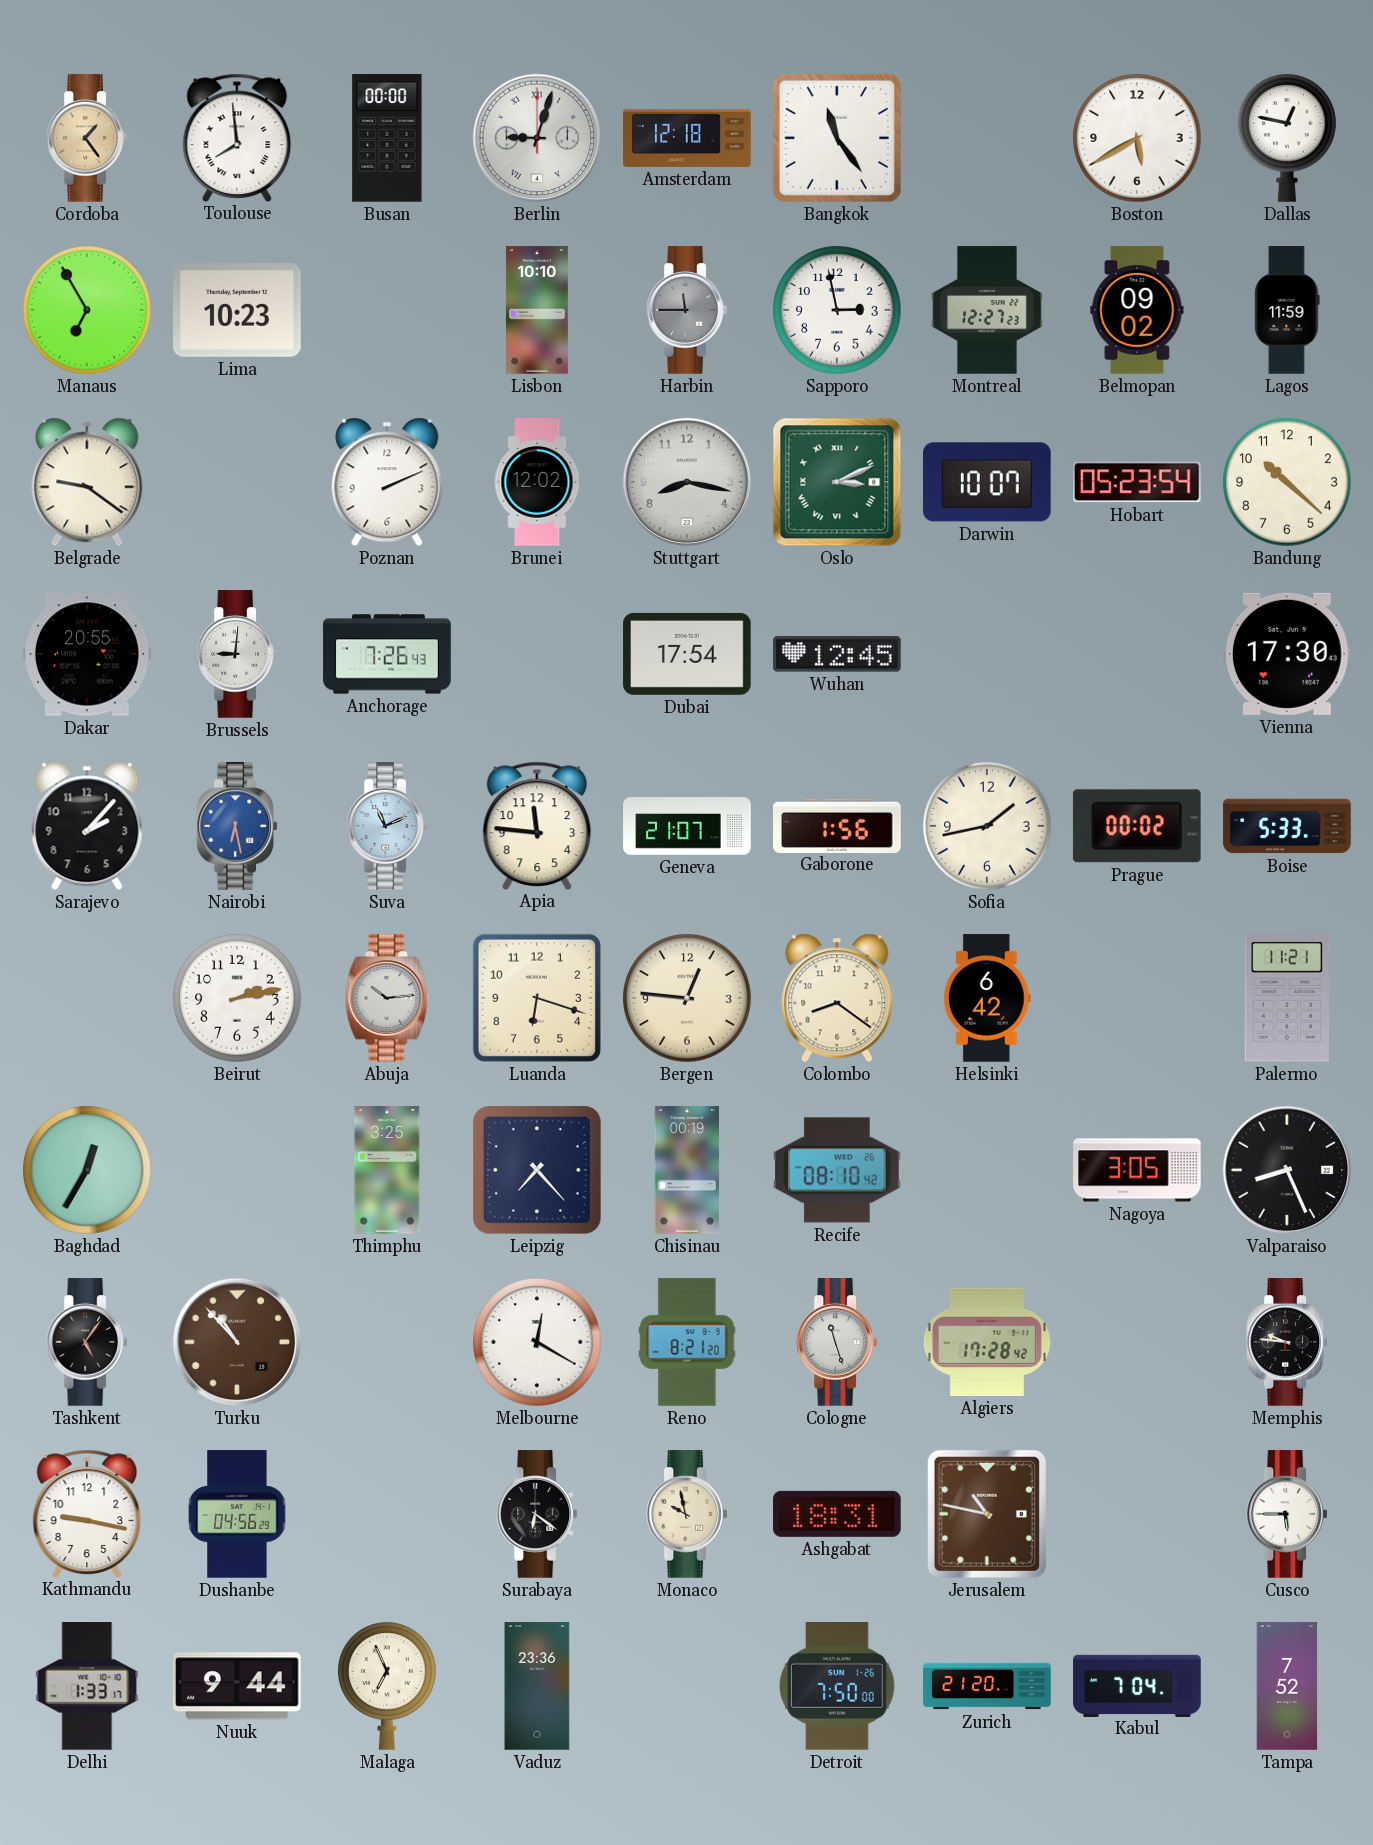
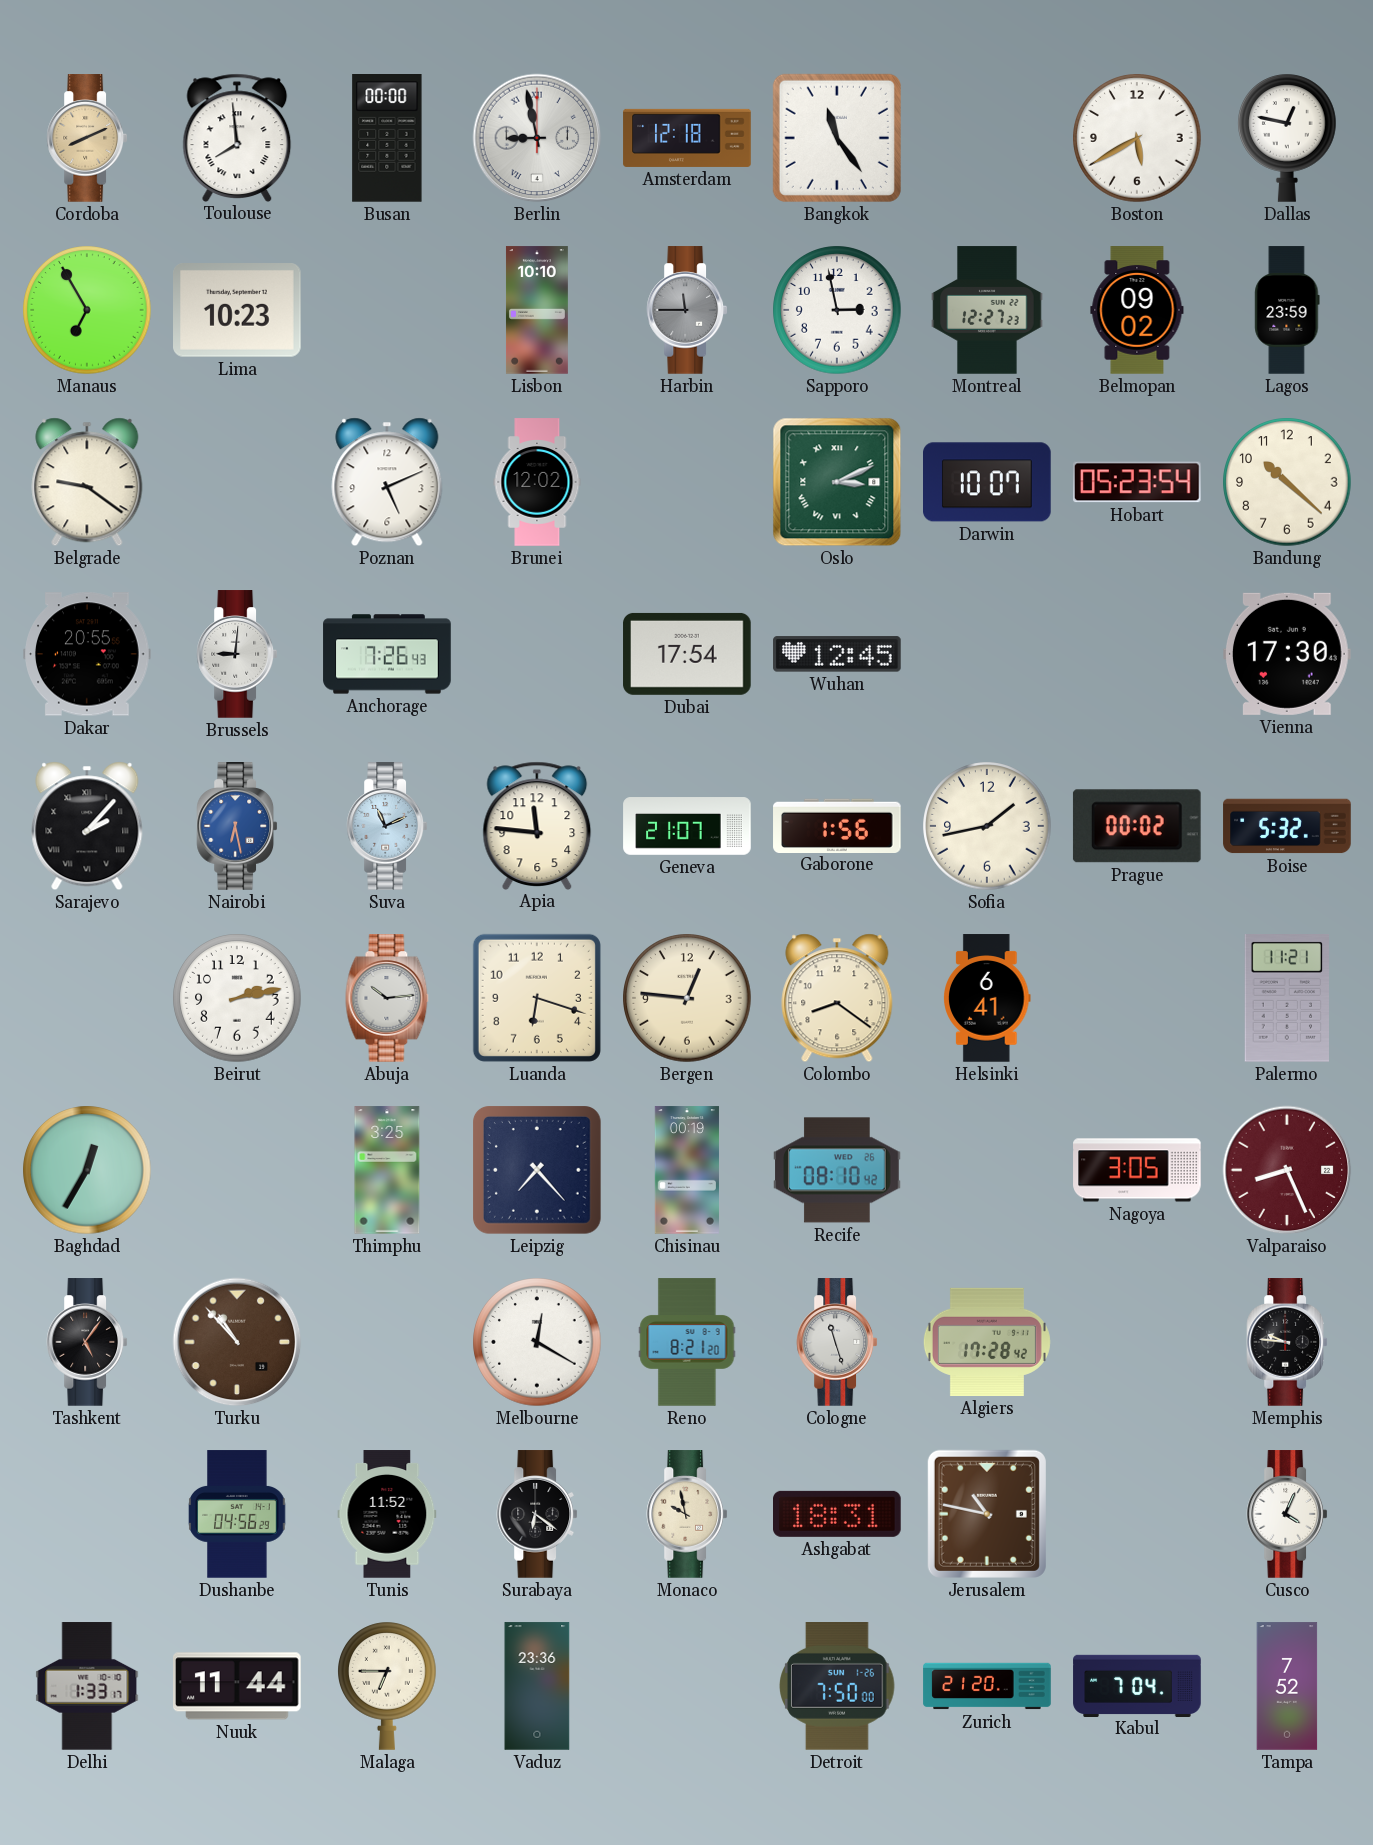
Cordoba: 1:24 -> 8:11
Berlin: 9:03 -> 8:58
Lagos: 11:59 -> 23:59
Poznan: 2:11 -> 5:11
Stuttgart: 8:17 -> none
Sarajevo numerals: Arabic -> Roman
Boise: 5:33 -> 5:32
Helsinki: 6:42 -> 6:41
Valparaiso dial: black -> burgundy
Kathmandu: 9:17 -> none
Tunis: none -> 11:52
Cusco: 5:45 -> 4:04
Nuuk: 9:44 -> 11:44
Malaga: 6:56 -> 6:45
